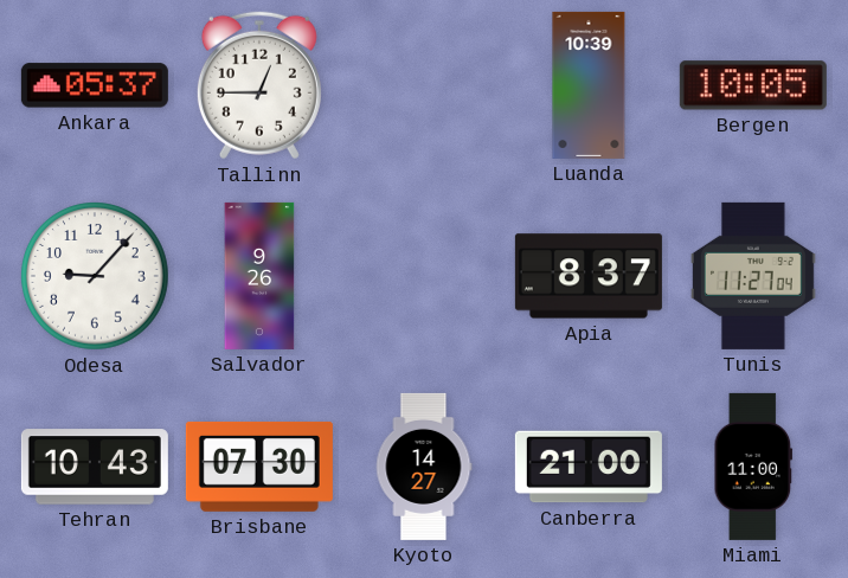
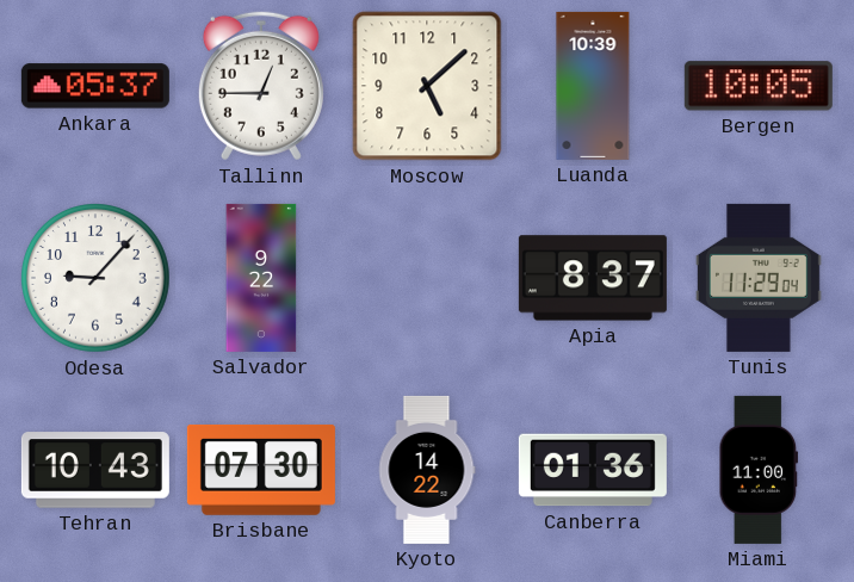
Moscow: none -> 5:08
Salvador: 9:26 -> 9:22
Tunis: 11:27 -> 11:29
Kyoto: 14:27 -> 14:22
Canberra: 21:00 -> 01:36
